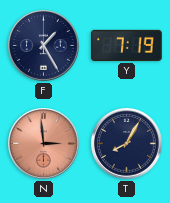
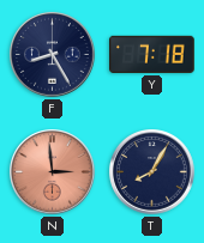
F: 1:25 -> 8:25
Y: 7:19 -> 7:18
